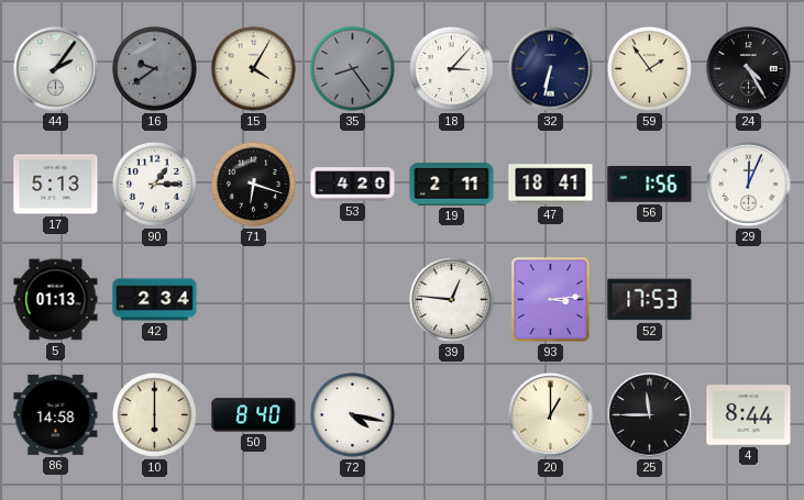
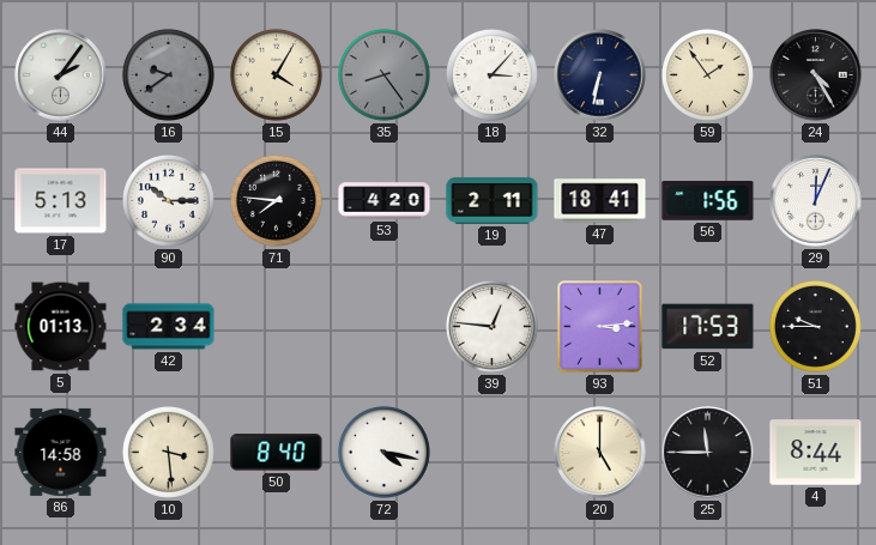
90: 1:15 -> 10:15
71: 6:18 -> 7:46
51: none -> 9:45
10: 6:00 -> 3:29
20: 1:00 -> 5:00
